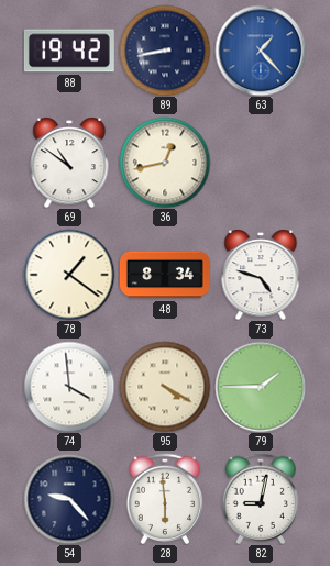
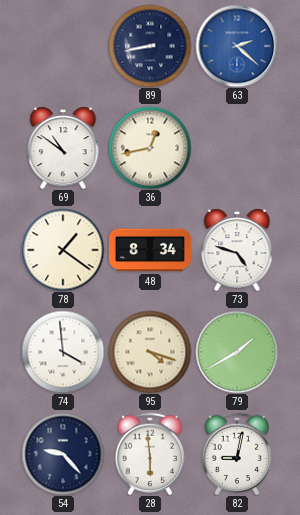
88: 19:42 -> none
63: 1:23 -> 2:22
95: 4:20 -> 4:18
79: 1:45 -> 1:40
